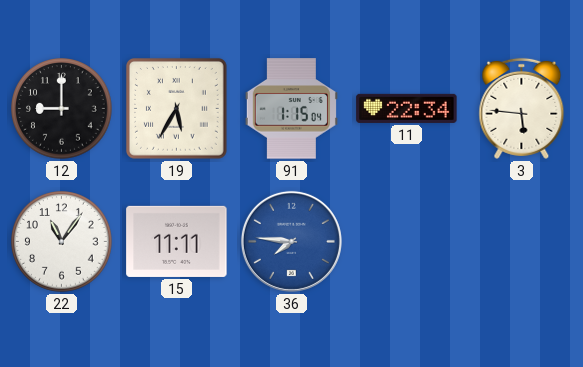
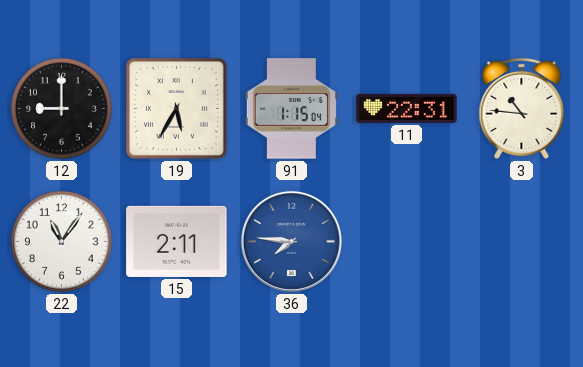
11: 22:34 -> 22:31
3: 5:46 -> 10:46
15: 11:11 -> 2:11
